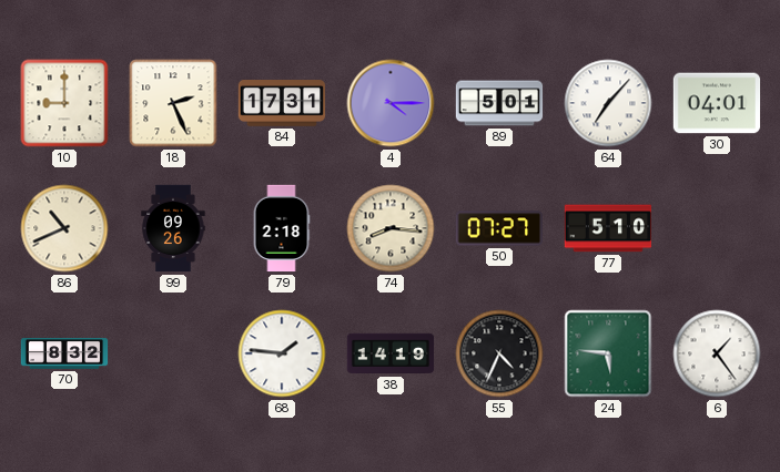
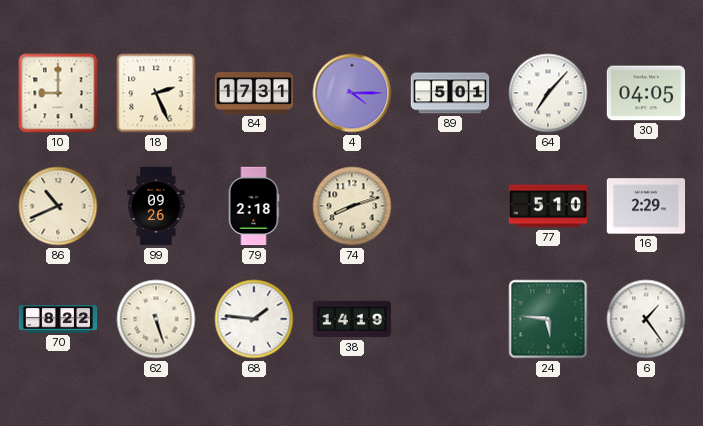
30: 04:01 -> 04:05
74: 8:16 -> 8:12
50: 07:27 -> none
16: none -> 2:29
70: 8:32 -> 8:22
62: none -> 5:27
55: 4:34 -> none
